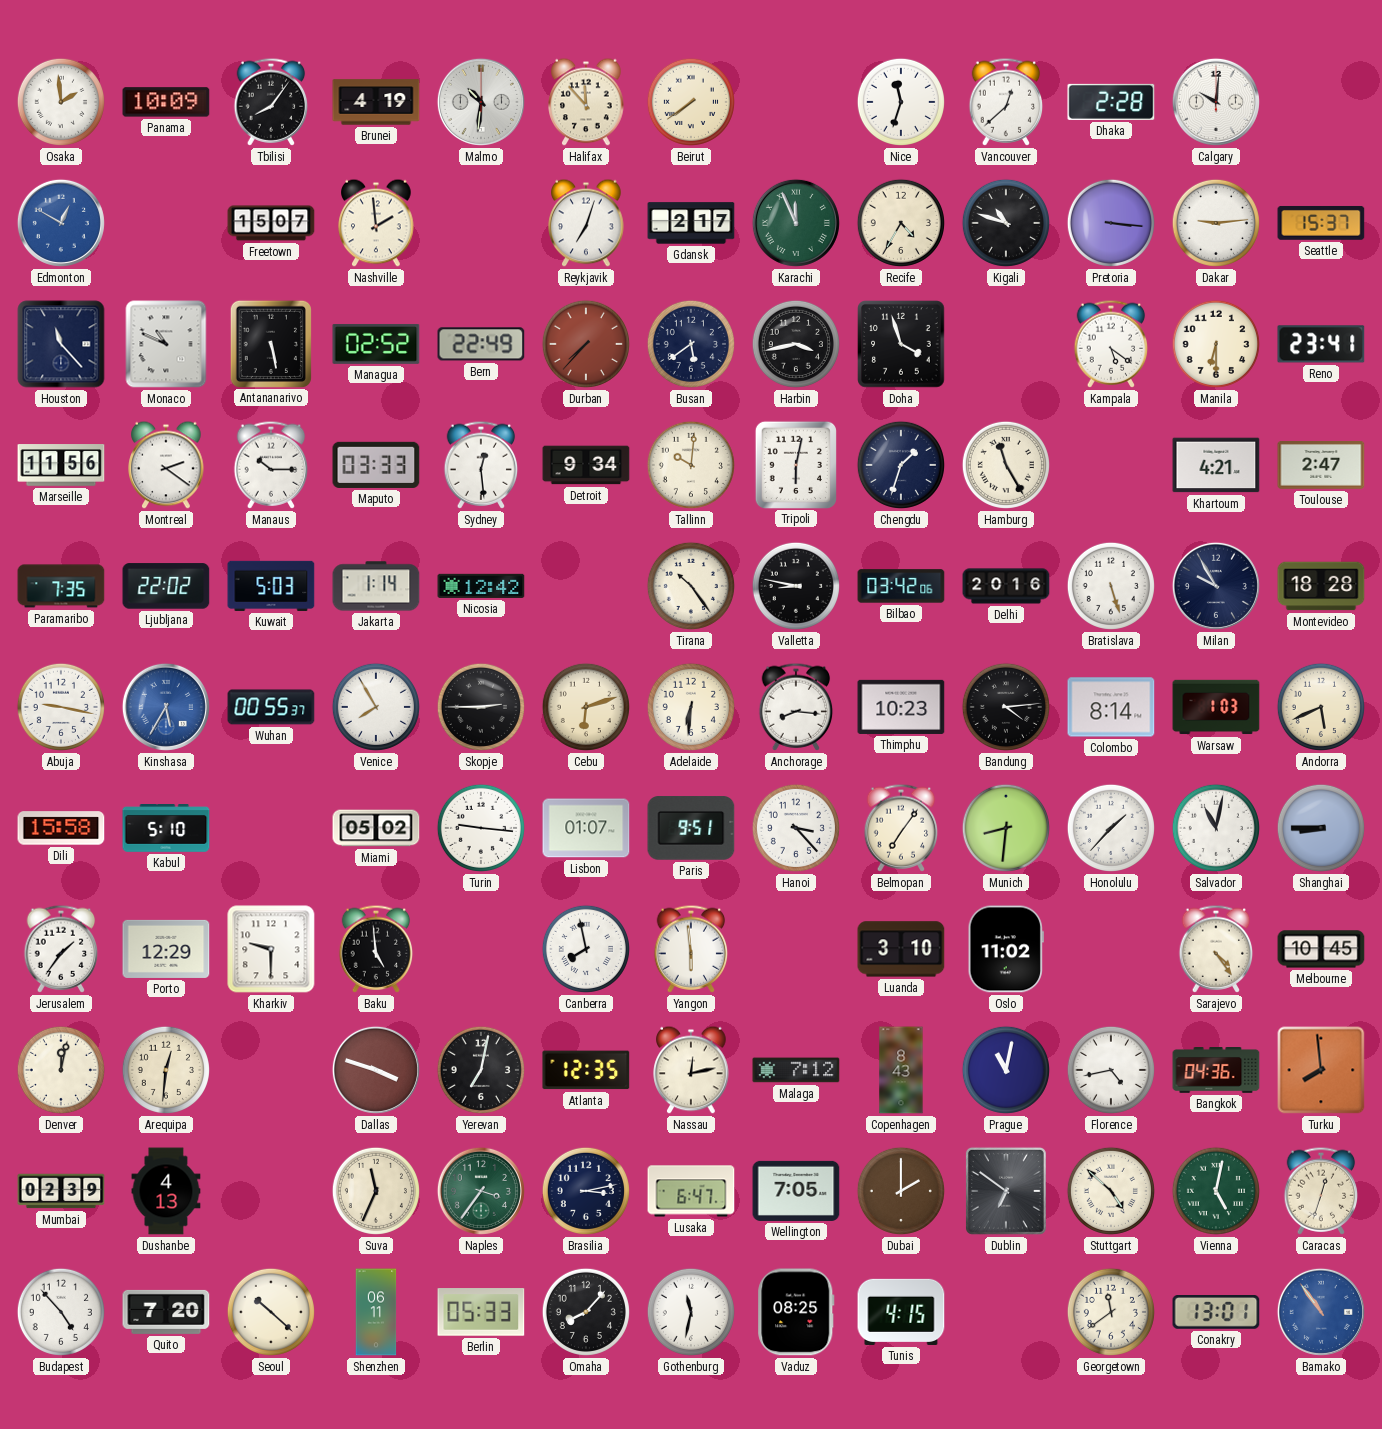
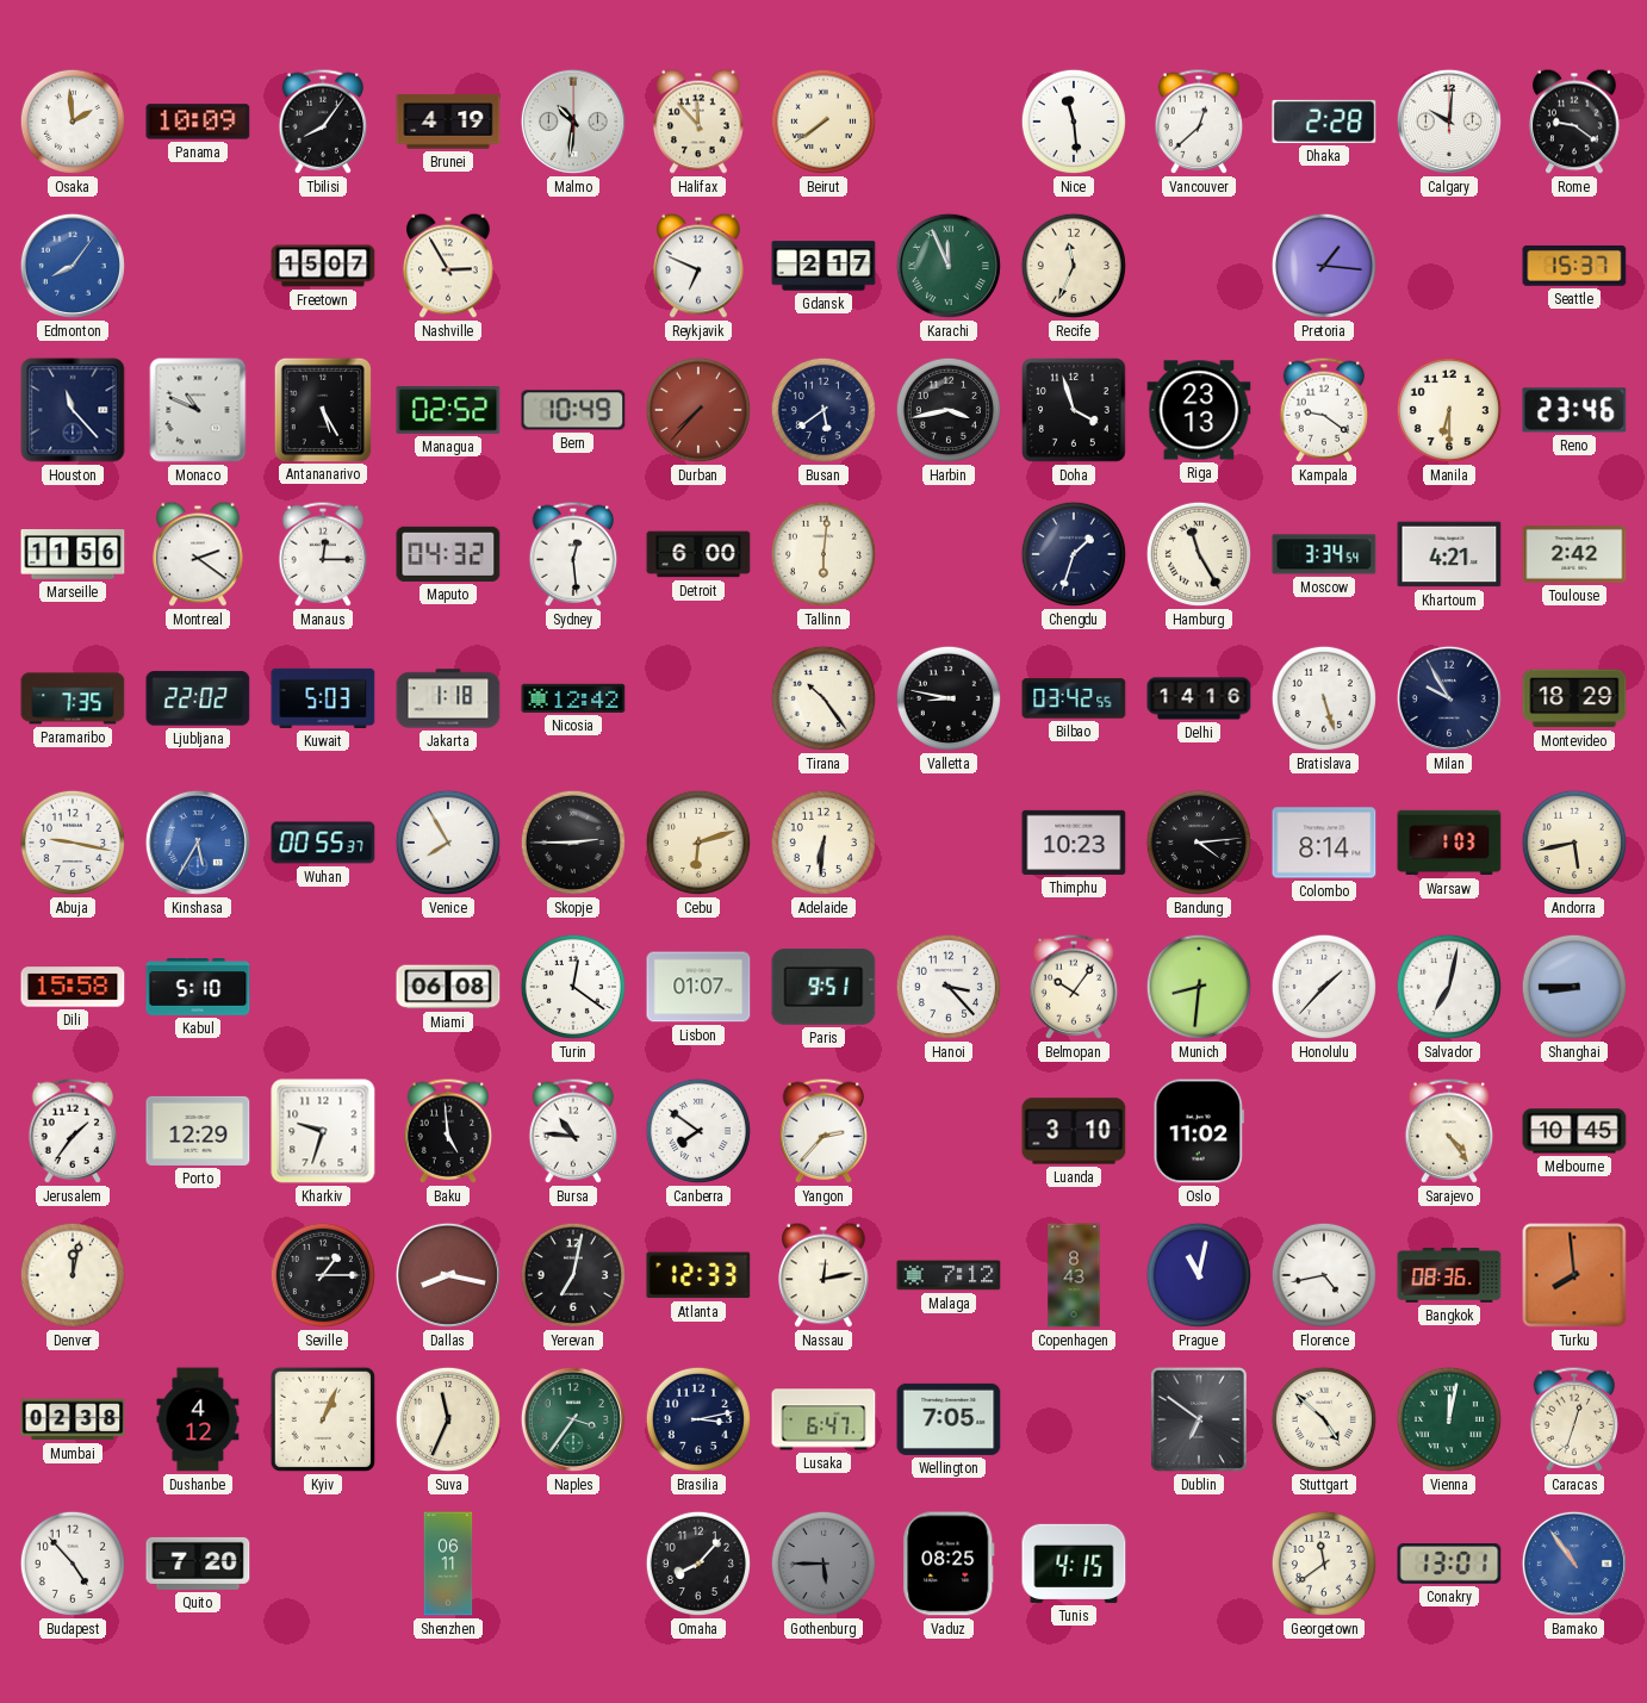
Nice: 11:33 -> 11:29
Rome: none -> 9:21
Edmonton: 12:50 -> 8:06
Nashville: 1:59 -> 2:55
Reykjavik: 7:03 -> 6:49
Recife: 4:35 -> 11:34
Kigali: 10:48 -> none
Pretoria: 3:16 -> 1:16
Dakar: 9:14 -> none
Antananarivo: 5:28 -> 5:25
Bern: 22:49 -> 10:49
Riga: none -> 23:13
Kampala: 5:21 -> 9:21
Reno: 23:41 -> 23:46
Manaus: 10:15 -> 12:15
Maputo: 03:33 -> 04:32
Detroit: 9:34 -> 6:00
Tallinn: 10:01 -> 6:01
Tripoli: 6:02 -> none
Moscow: none -> 3:34
Toulouse: 2:47 -> 2:42
Jakarta: 1:14 -> 1:18
Bilbao: 03:42:06 -> 03:42:55
Delhi: 20:16 -> 14:16
Montevideo: 18:28 -> 18:29
Anchorage: 8:16 -> none
Andorra: 5:41 -> 5:43
Miami: 05:02 -> 06:08
Turin: 9:16 -> 12:21
Belmopan: 7:06 -> 10:06
Salvador: 11:02 -> 7:02
Kharkiv: 9:30 -> 9:33
Bursa: none -> 10:46
Canberra: 7:58 -> 7:51
Yangon: 5:59 -> 2:37
Arequipa: 12:31 -> none
Seville: none -> 1:15
Dallas: 3:48 -> 8:17
Atlanta: 12:35 -> 12:33
Bangkok: 04:36 -> 08:36
Mumbai: 02:39 -> 02:38
Dushanbe: 4:13 -> 4:12
Kyiv: none -> 1:04
Dubai: 2:00 -> none
Vienna: 5:02 -> 12:02
Seoul: 10:22 -> none
Berlin: 05:33 -> none
Gothenburg: 11:32 -> 5:45
Gothenburg dial: white -> grey
